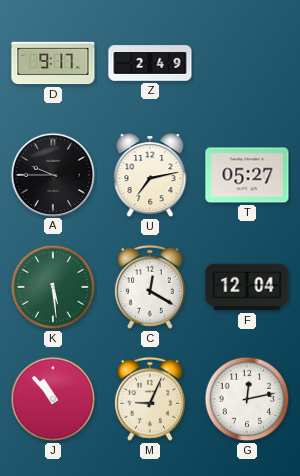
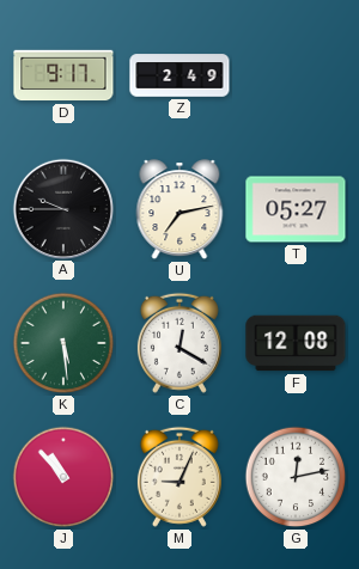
F: 12:04 -> 12:08
